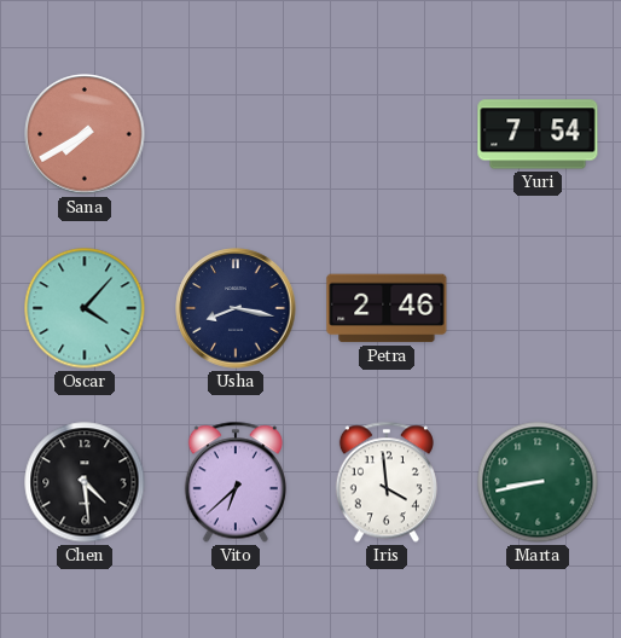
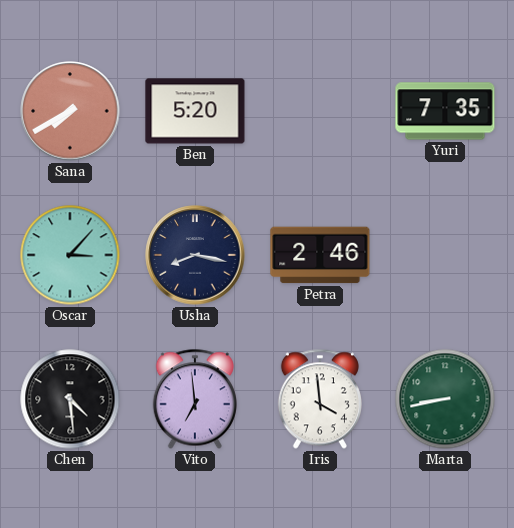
Ben: none -> 5:20
Yuri: 7:54 -> 7:35
Oscar: 4:07 -> 3:07
Vito: 6:38 -> 6:59
